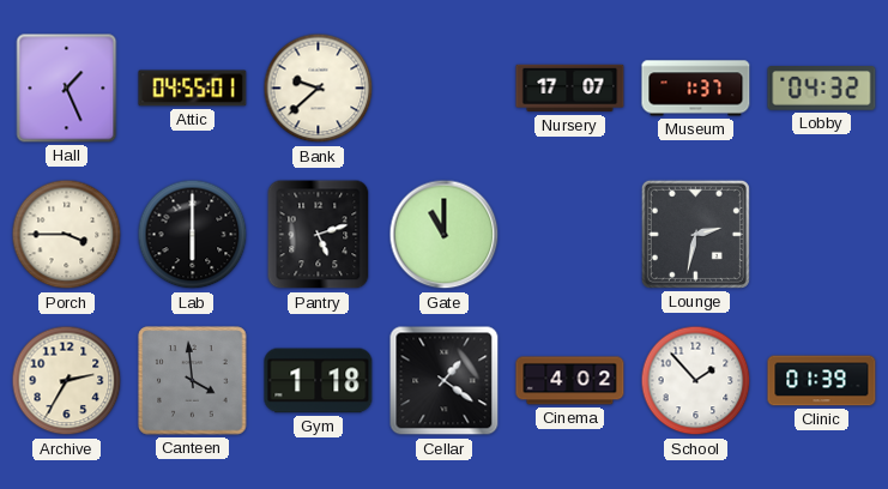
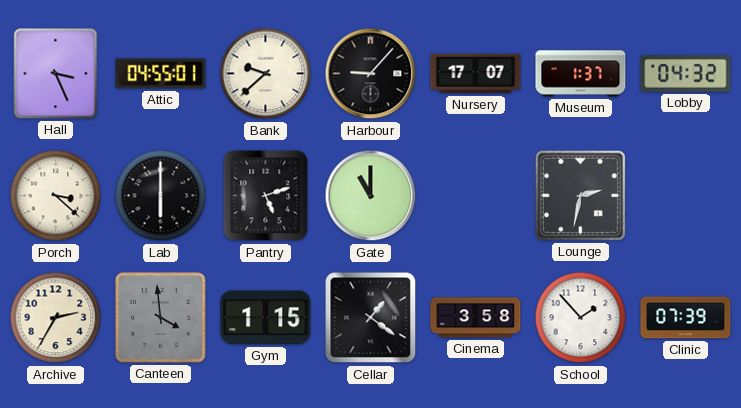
Hall: 1:26 -> 3:26
Harbour: none -> 9:07
Porch: 3:45 -> 3:22
Gym: 1:18 -> 1:15
Cinema: 4:02 -> 3:58
Clinic: 01:39 -> 07:39
